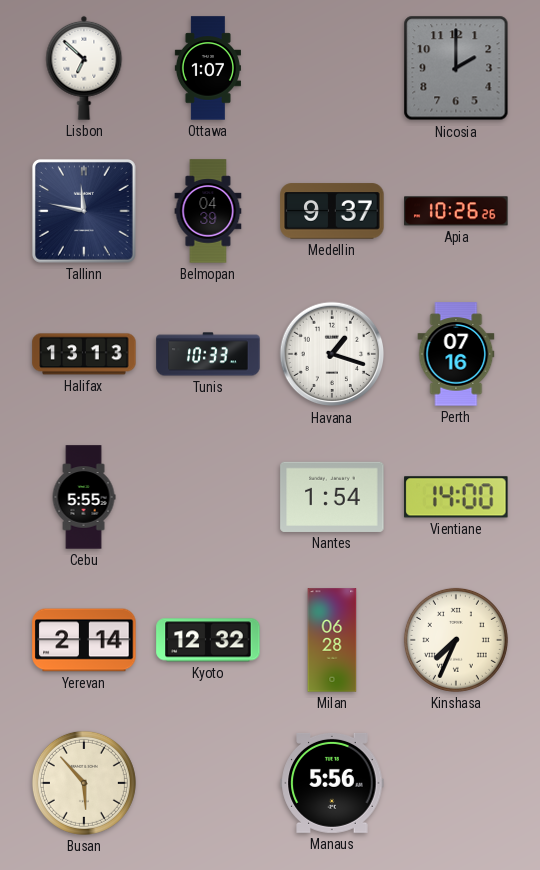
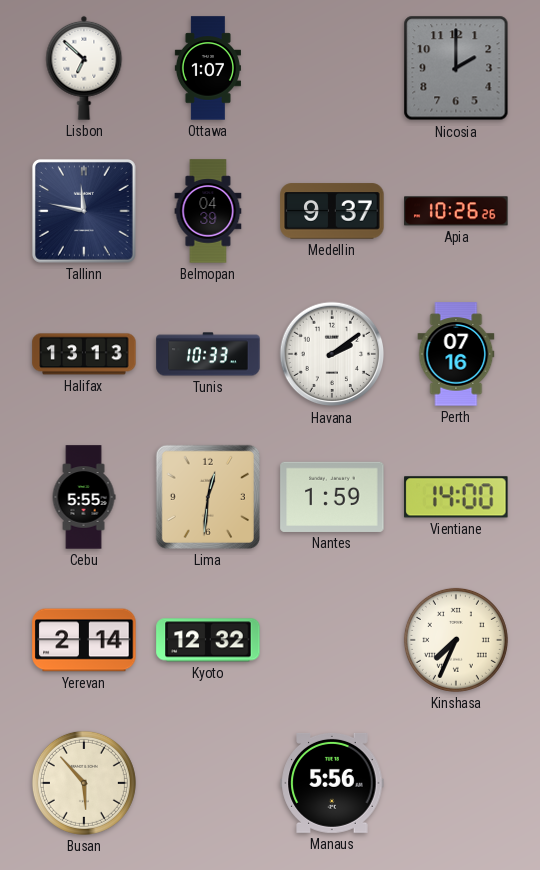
Havana: 1:18 -> 2:09
Lima: none -> 12:31
Nantes: 1:54 -> 1:59
Milan: 06:28 -> none
